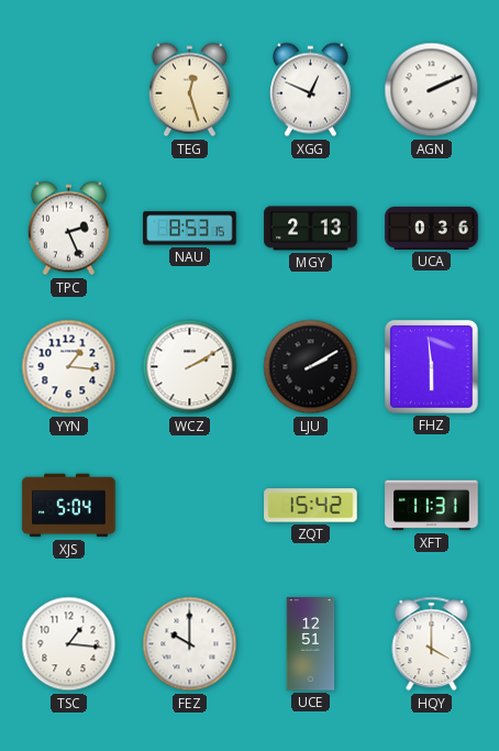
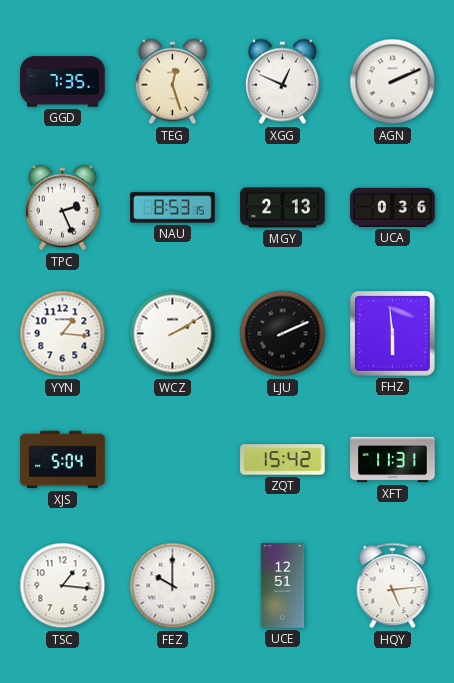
GGD: none -> 7:35
LJU: 2:10 -> 2:11
HQY: 4:00 -> 5:14
